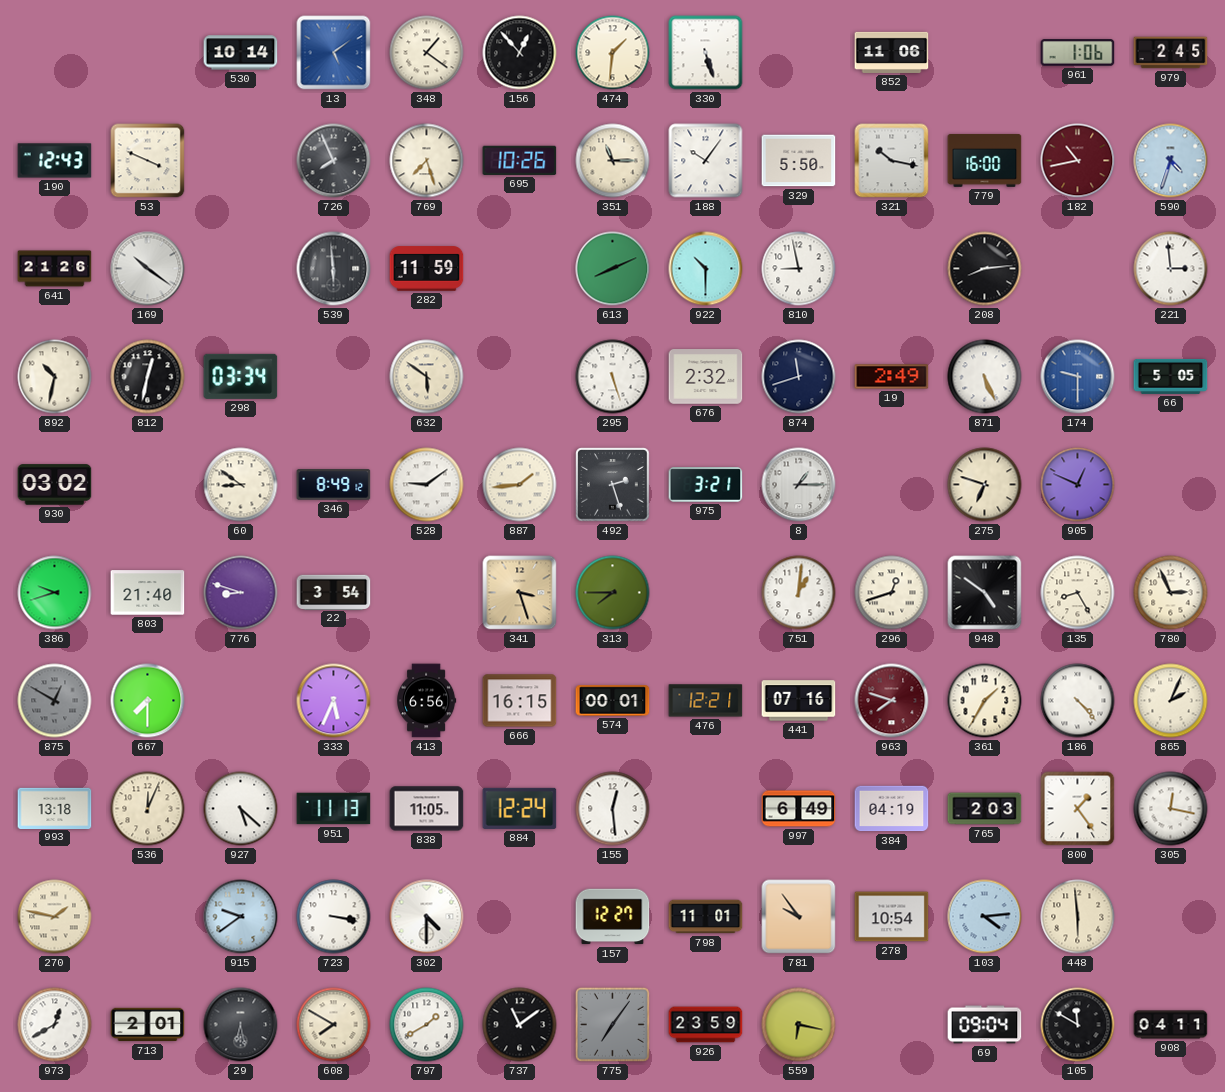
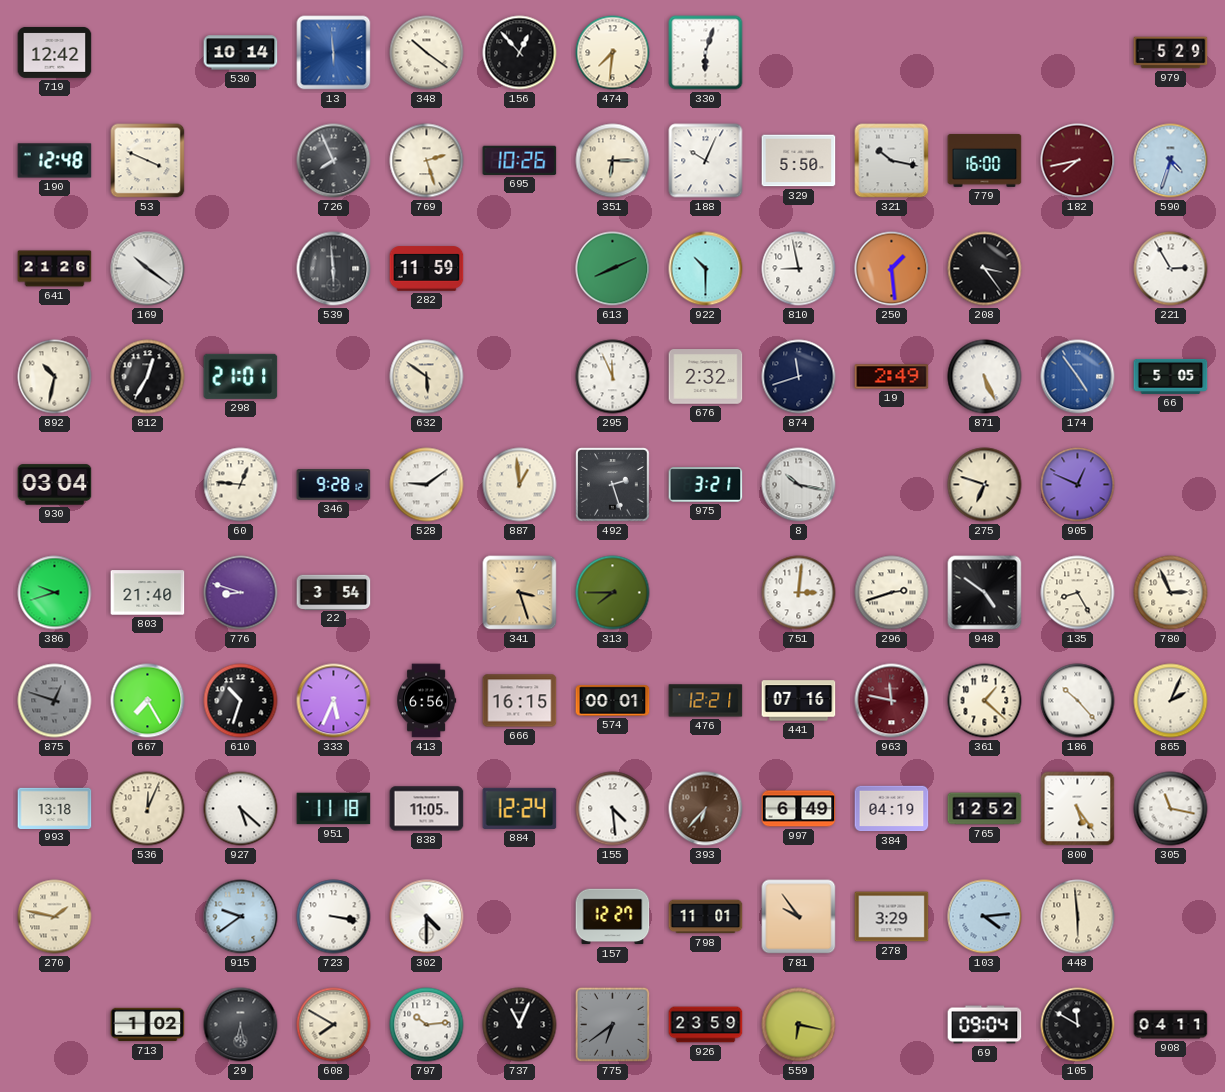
719: none -> 12:42
13: 5:09 -> 5:59
348: 1:21 -> 10:21
474: 1:31 -> 7:31
330: 5:27 -> 6:03
852: 11:06 -> none
961: 1:06 -> none
979: 2:45 -> 5:29
190: 12:43 -> 12:48
769: 7:27 -> 2:27
351: 11:15 -> 6:15
188: 10:06 -> 10:04
182: 10:43 -> 7:43
250: none -> 1:29
208: 8:14 -> 3:24
221: 2:59 -> 2:55
812: 12:32 -> 12:35
298: 03:34 -> 21:01
295: 5:27 -> 11:56
174: 9:30 -> 4:54
930: 03:02 -> 03:04
60: 8:51 -> 12:46
346: 8:49 -> 9:28
887: 1:44 -> 12:59
8: 1:15 -> 10:17
751: 1:01 -> 3:01
296: 12:42 -> 2:42
875: 12:50 -> 12:48
667: 7:30 -> 7:25
610: none -> 10:33
963: 7:48 -> 11:47
361: 1:35 -> 1:22
186: 4:23 -> 10:23
951: 11:13 -> 11:18
155: 12:29 -> 4:29
393: none -> 6:37
765: 2:03 -> 12:52
800: 1:24 -> 5:24
305: 12:17 -> 11:17
278: 10:54 -> 3:29
973: 12:40 -> none
713: 2:01 -> 1:02
797: 1:40 -> 10:14
737: 11:09 -> 11:04
775: 7:06 -> 6:39
